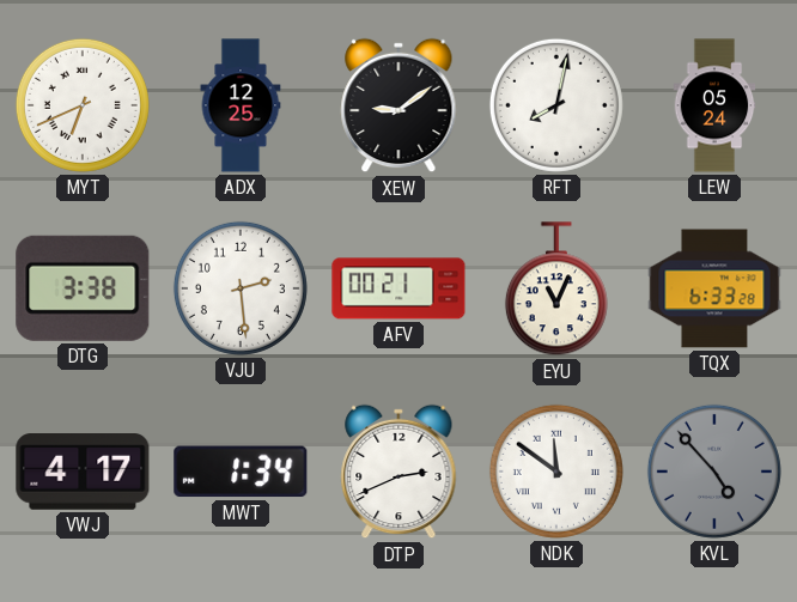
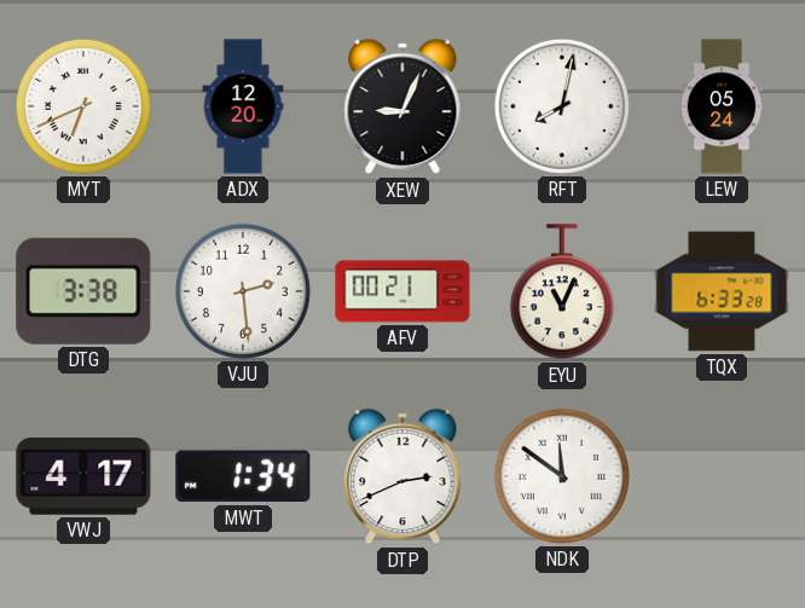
ADX: 12:25 -> 12:20
XEW: 9:09 -> 9:04
KVL: 4:53 -> none
